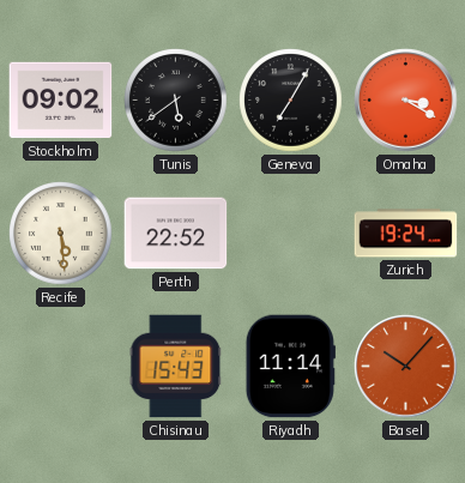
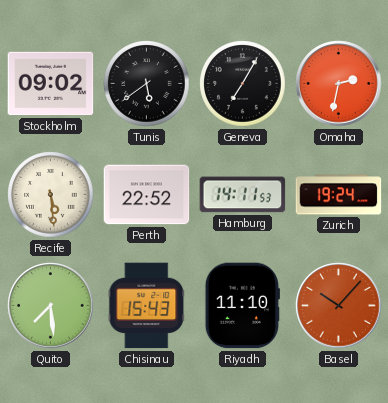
Omaha: 3:20 -> 2:32
Hamburg: none -> 14:11
Quito: none -> 7:29
Riyadh: 11:14 -> 11:10
